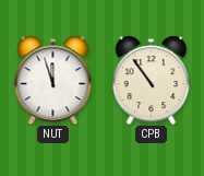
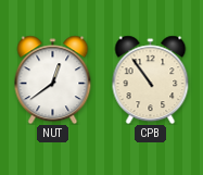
NUT: 11:57 -> 12:39
